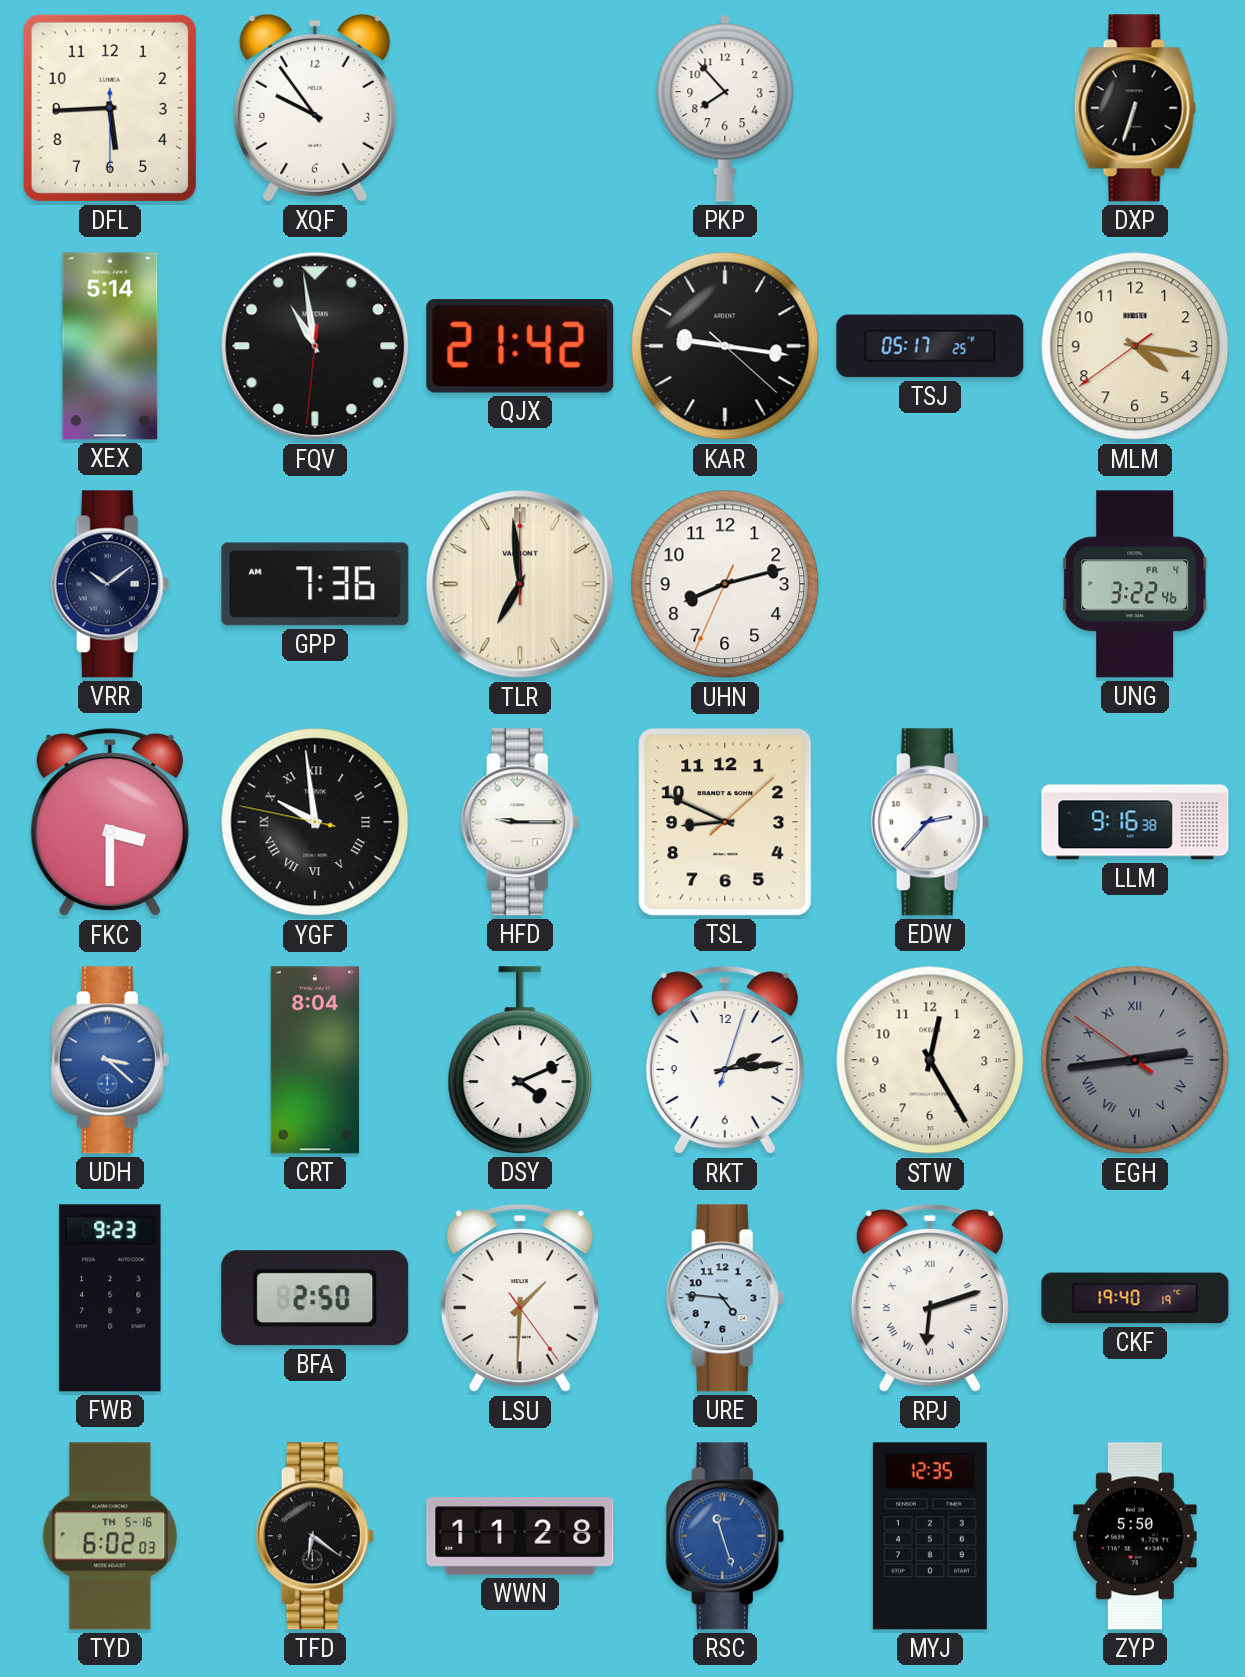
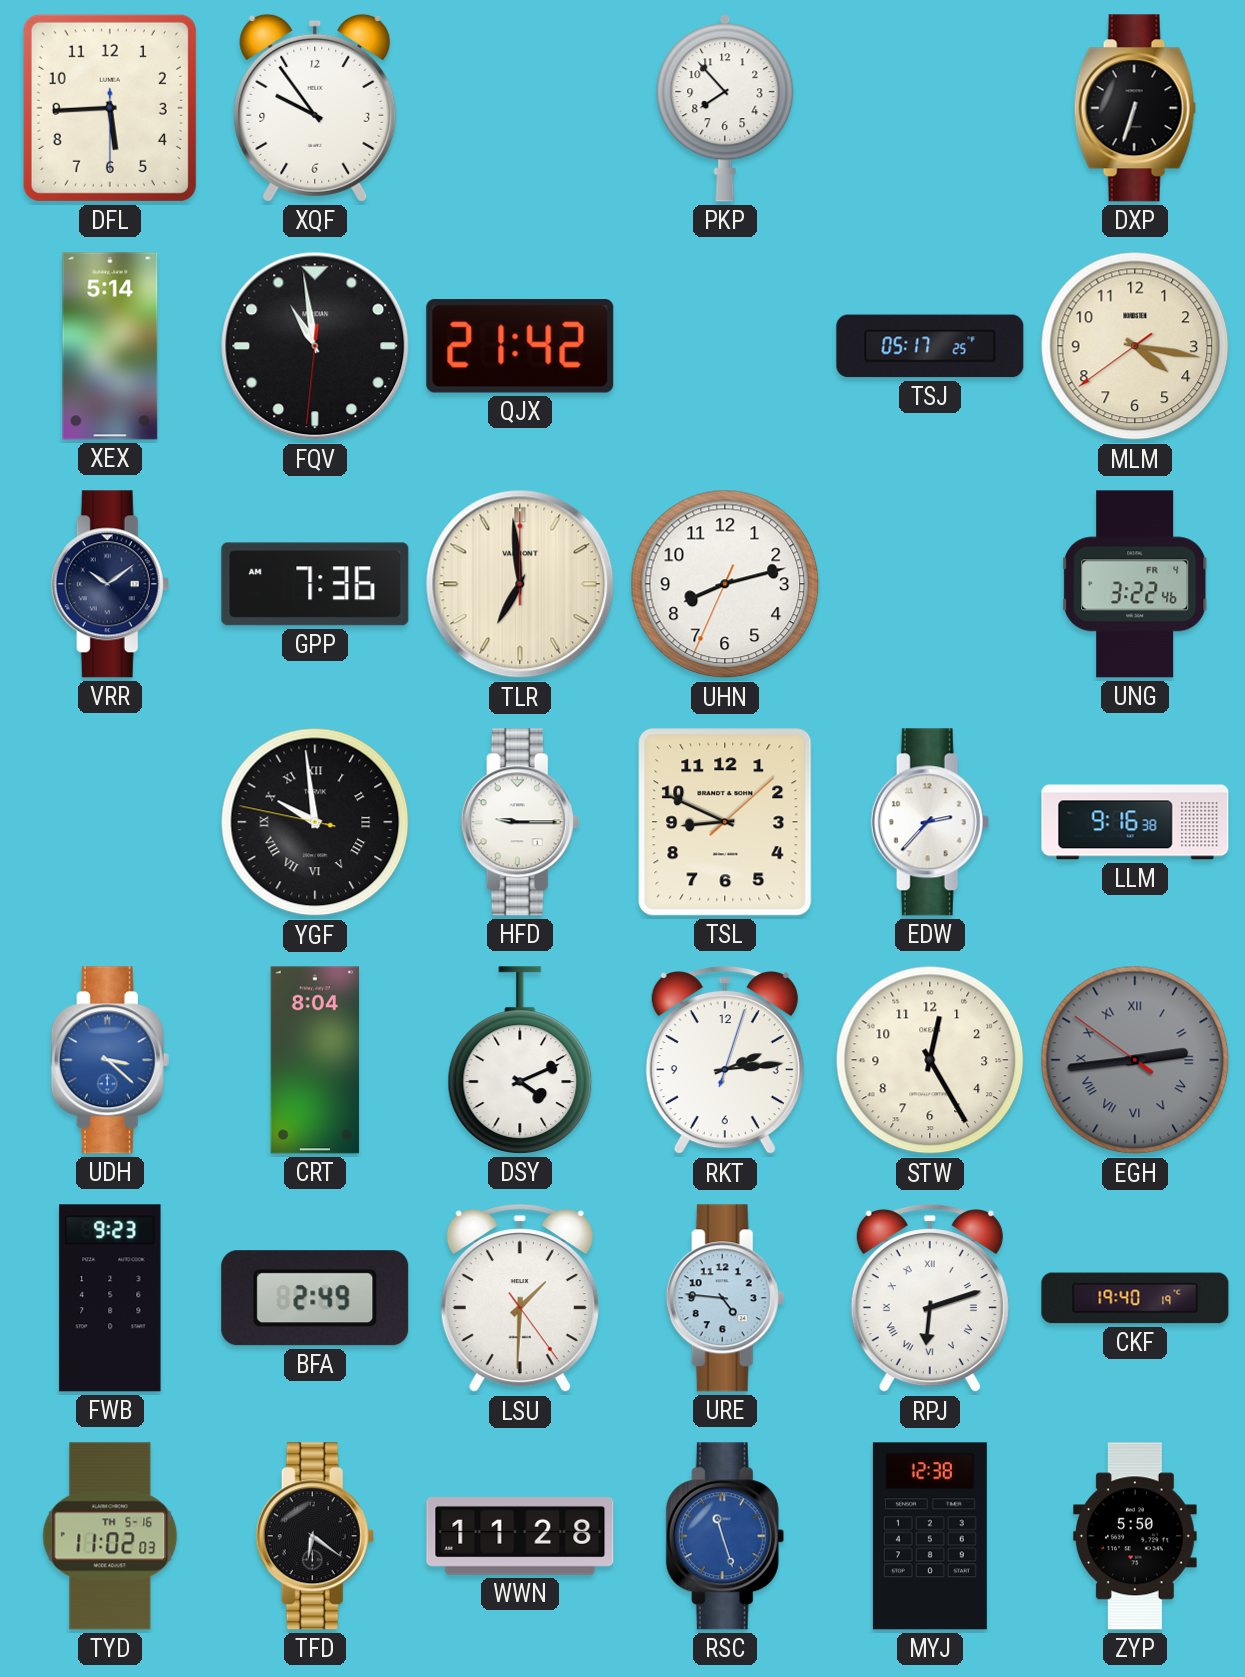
KAR: 9:16 -> none
FKC: 3:30 -> none
BFA: 2:50 -> 2:49
TYD: 6:02 -> 11:02
MYJ: 12:35 -> 12:38
